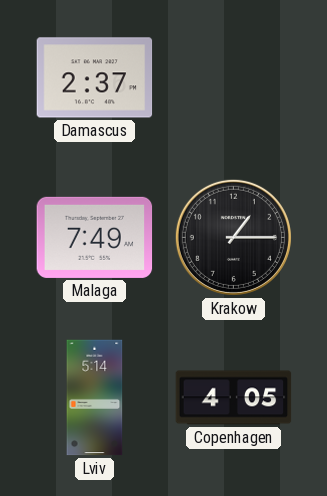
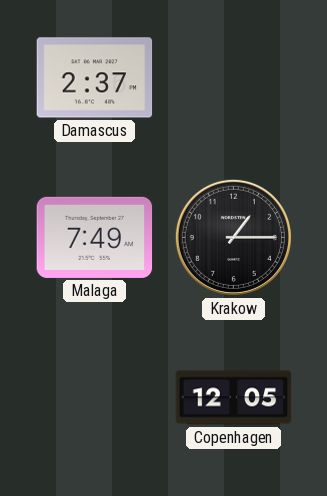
Lviv: 5:14 -> none
Copenhagen: 4:05 -> 12:05
